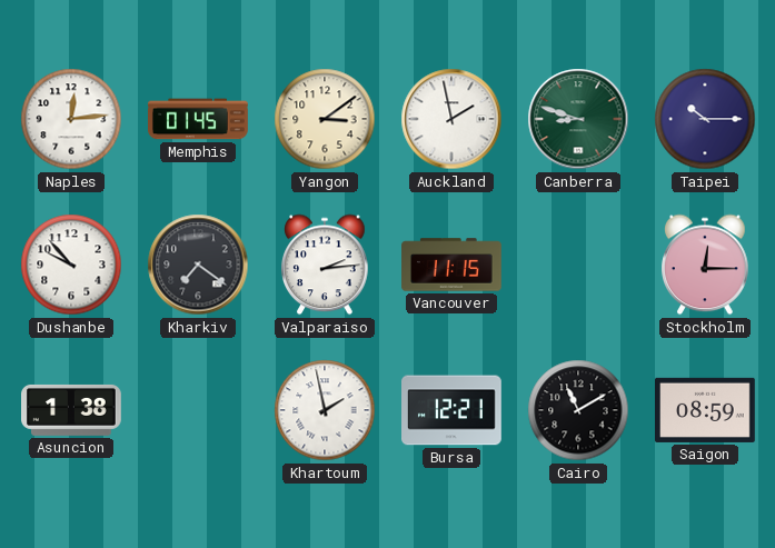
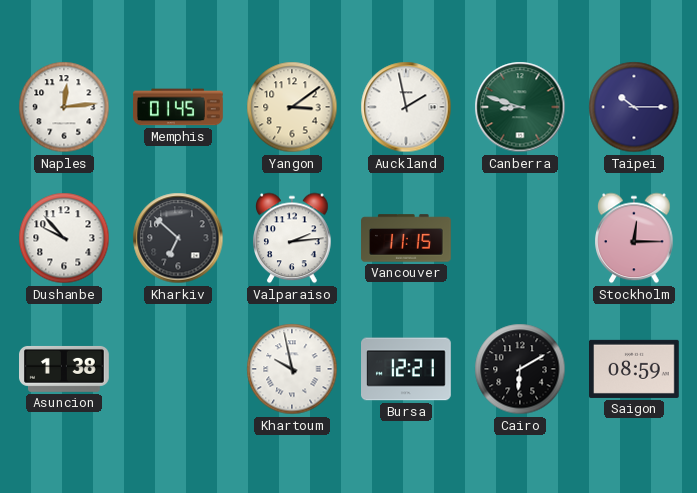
Kharkiv: 7:21 -> 6:52
Khartoum: 1:58 -> 9:58
Cairo: 11:10 -> 6:10
